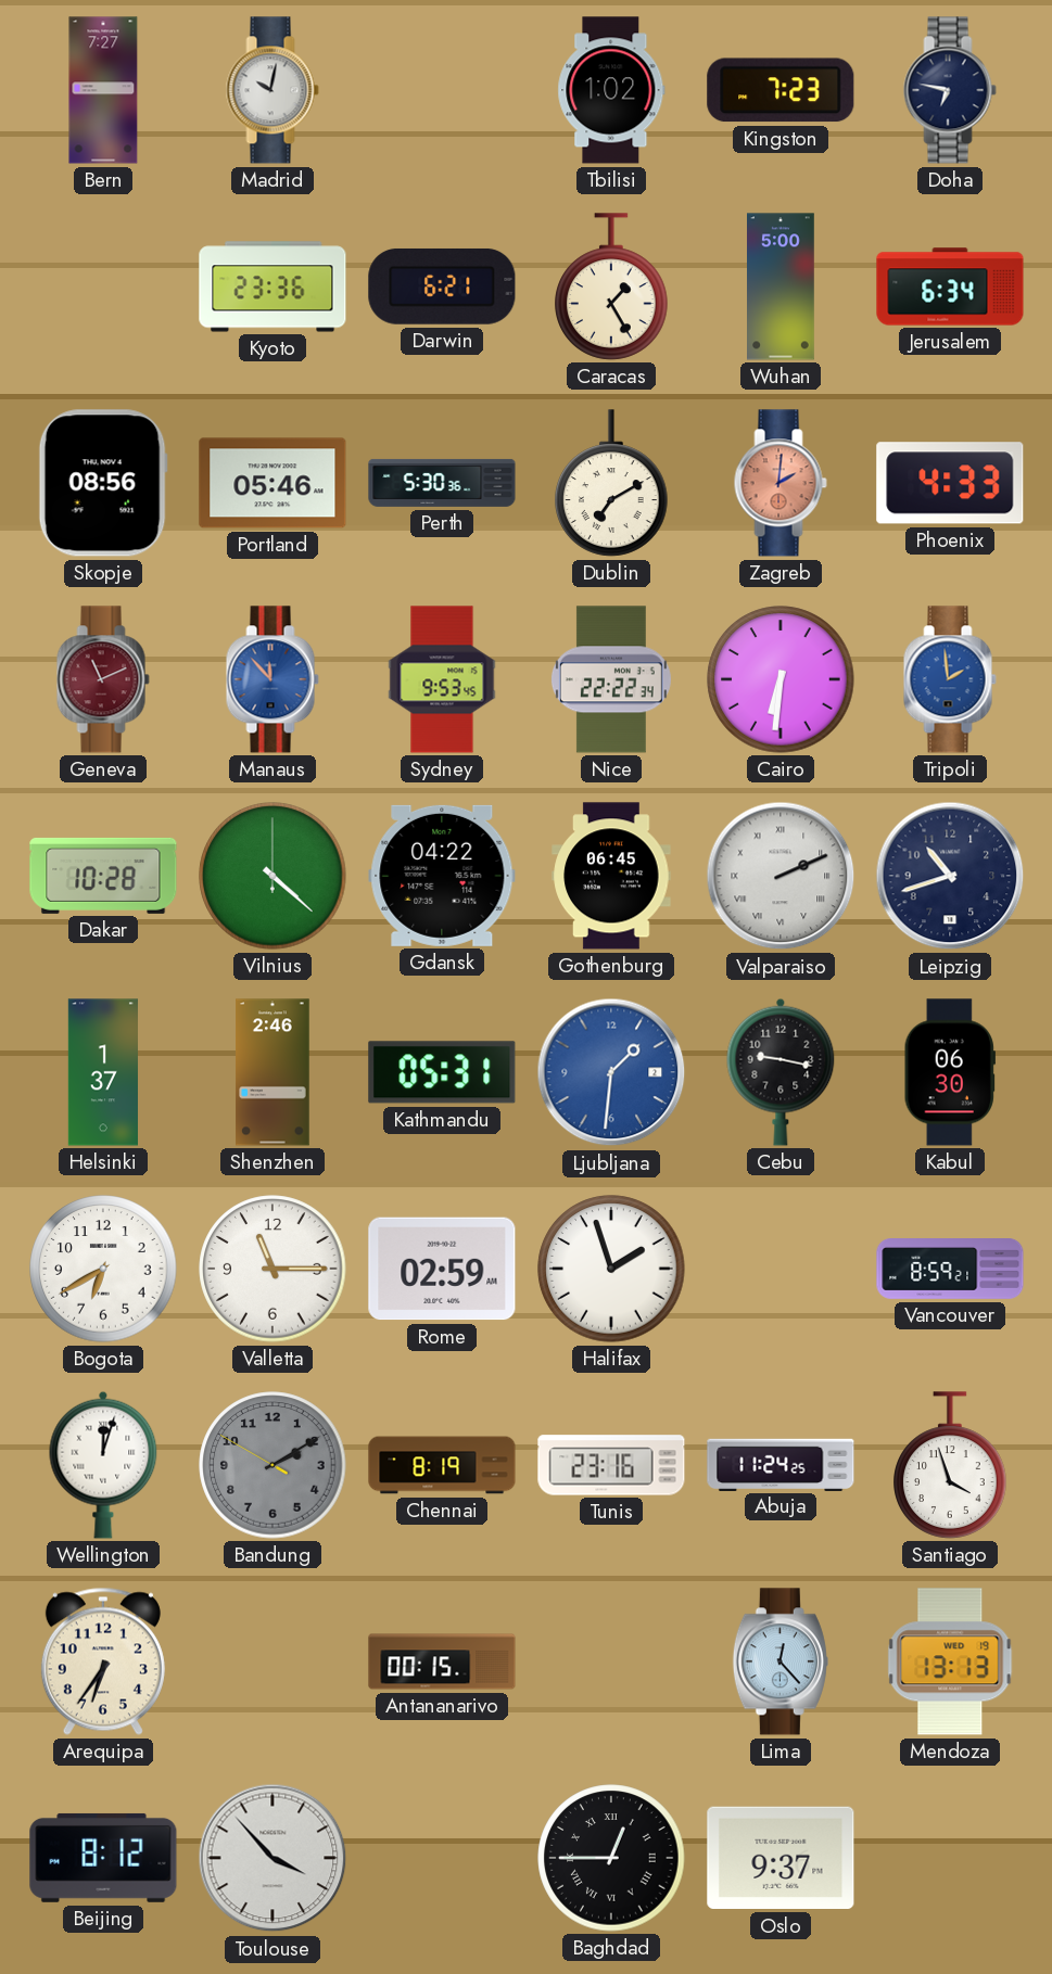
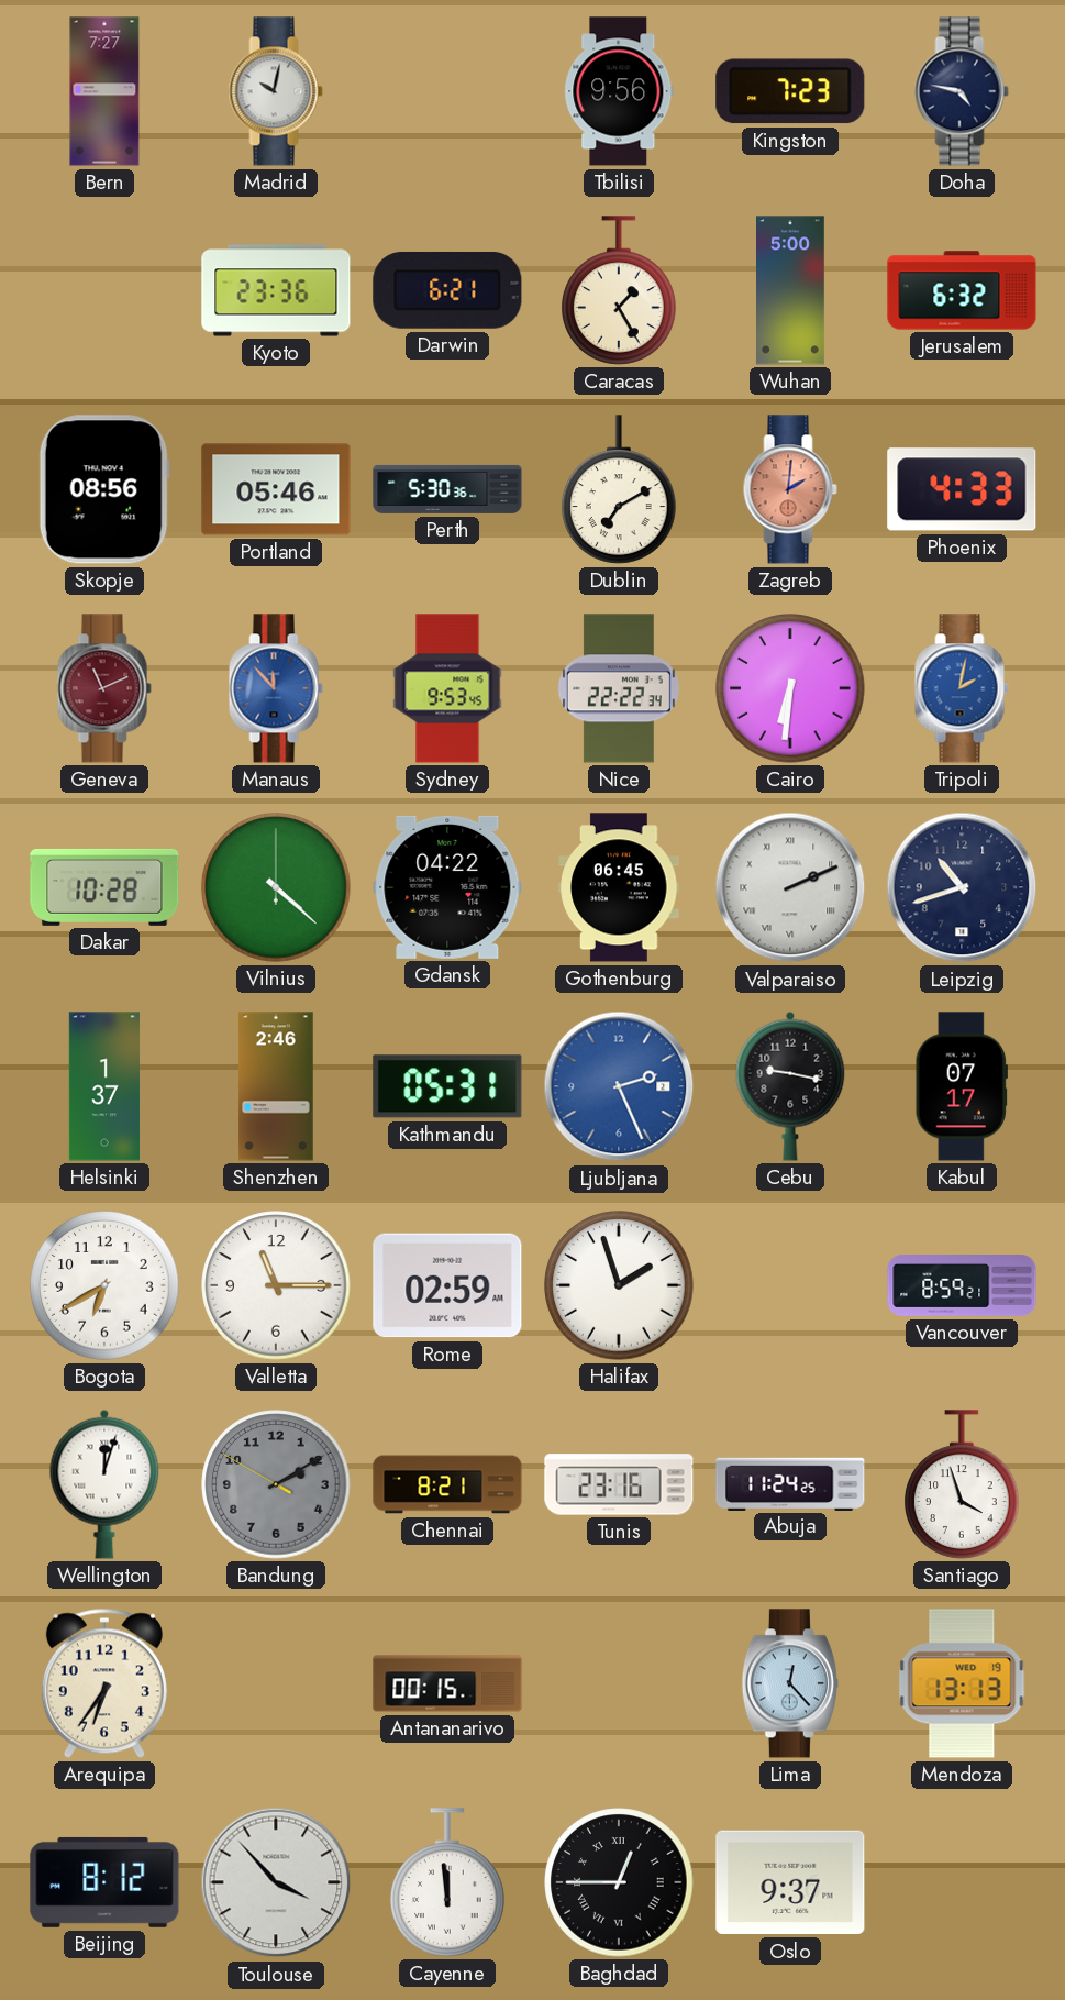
Tbilisi: 1:02 -> 9:56
Doha: 6:47 -> 4:47
Jerusalem: 6:34 -> 6:32
Tripoli: 1:59 -> 2:02
Ljubljana: 1:31 -> 2:26
Kabul: 06:30 -> 07:17
Chennai: 8:19 -> 8:21
Cayenne: none -> 11:59
